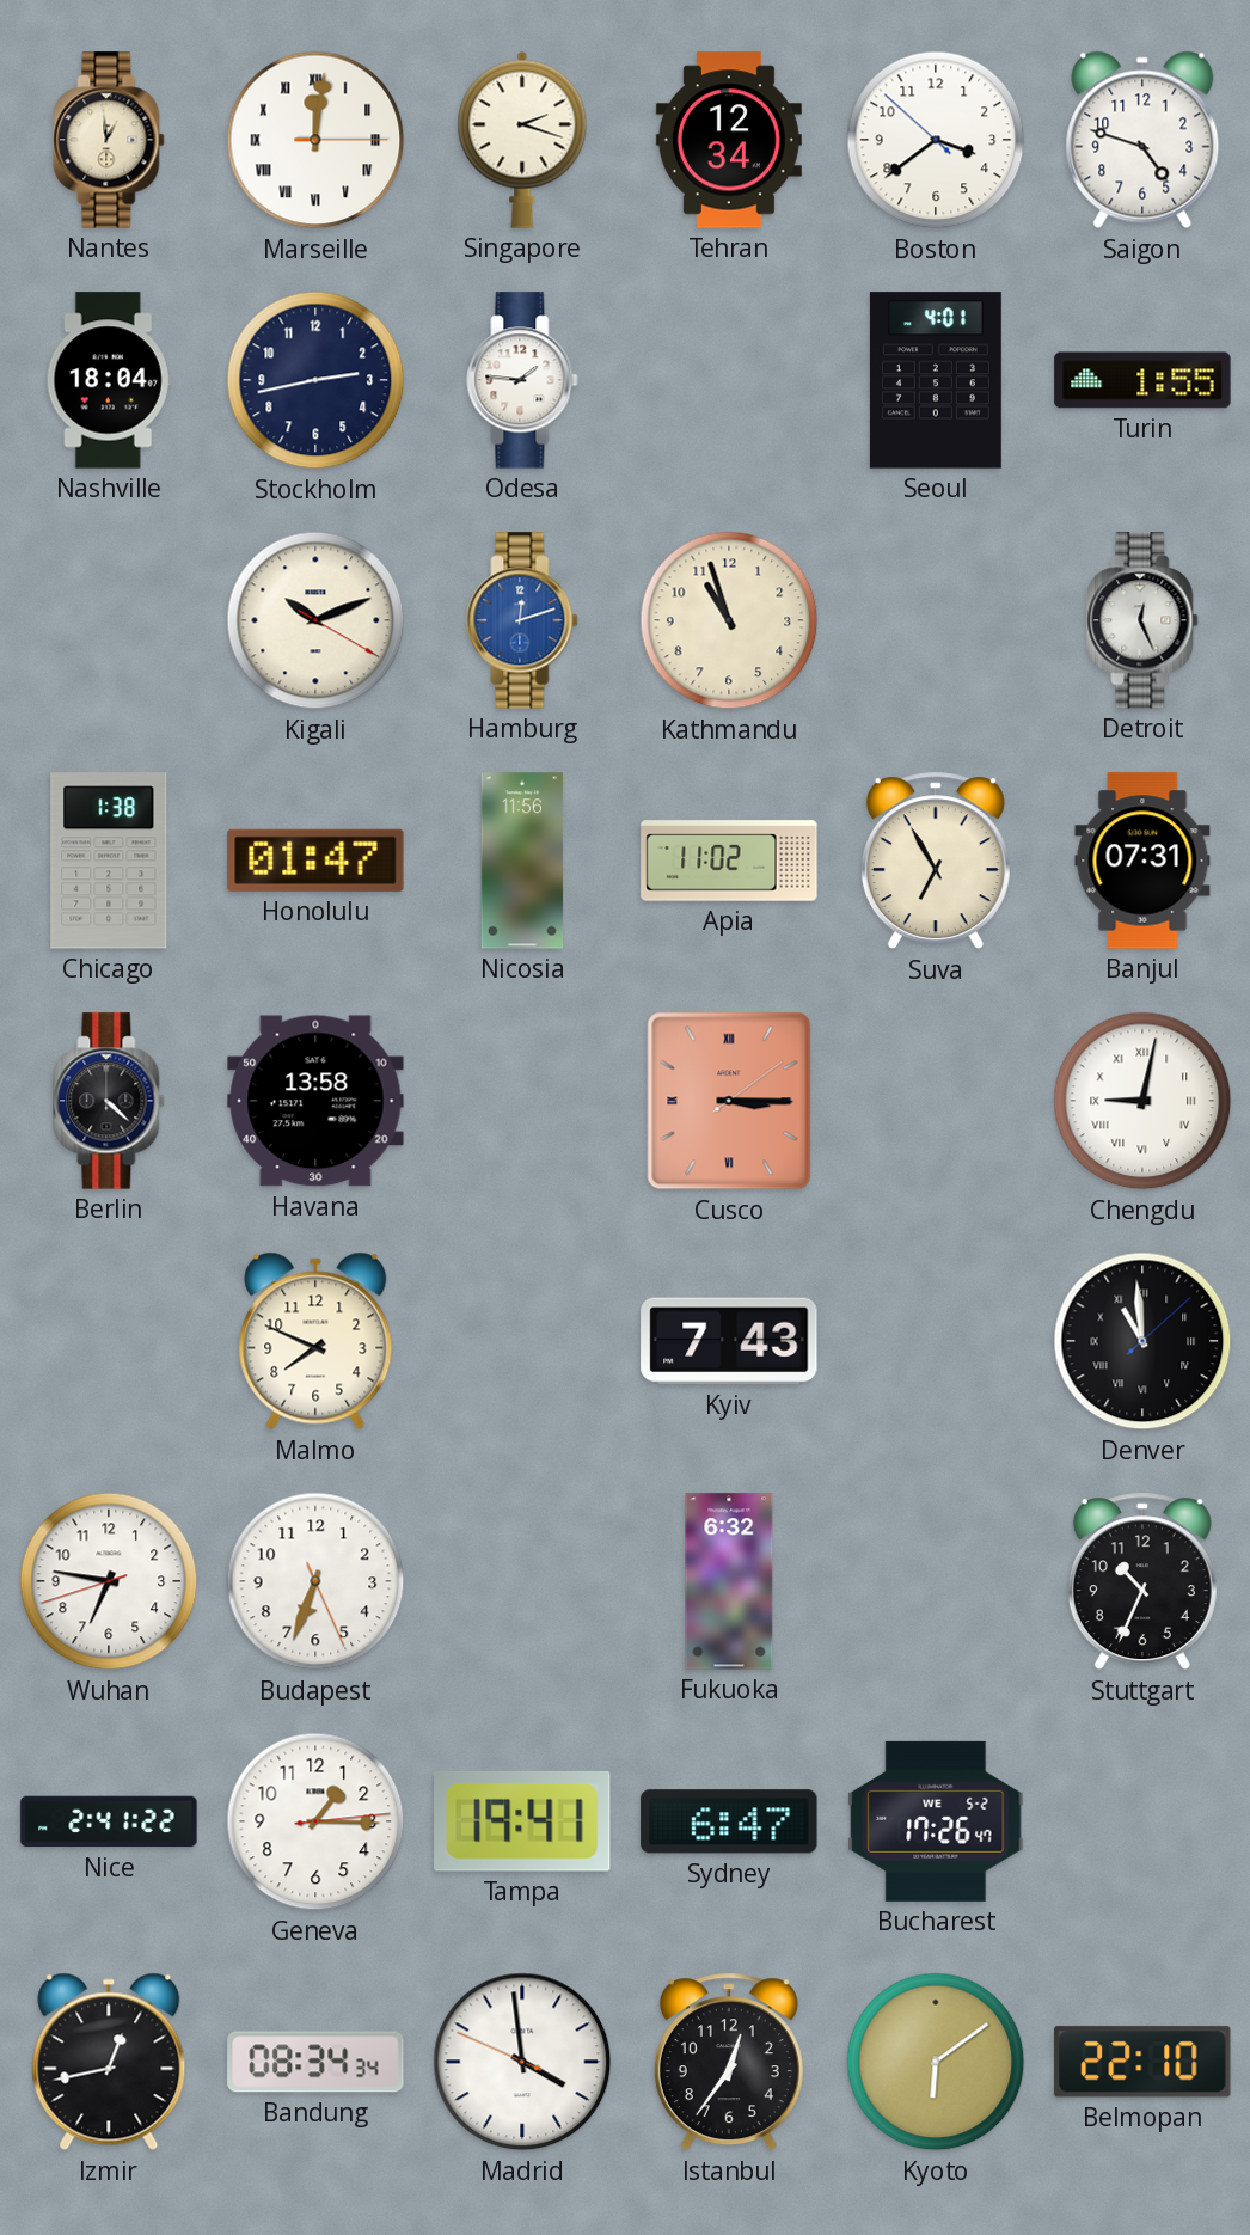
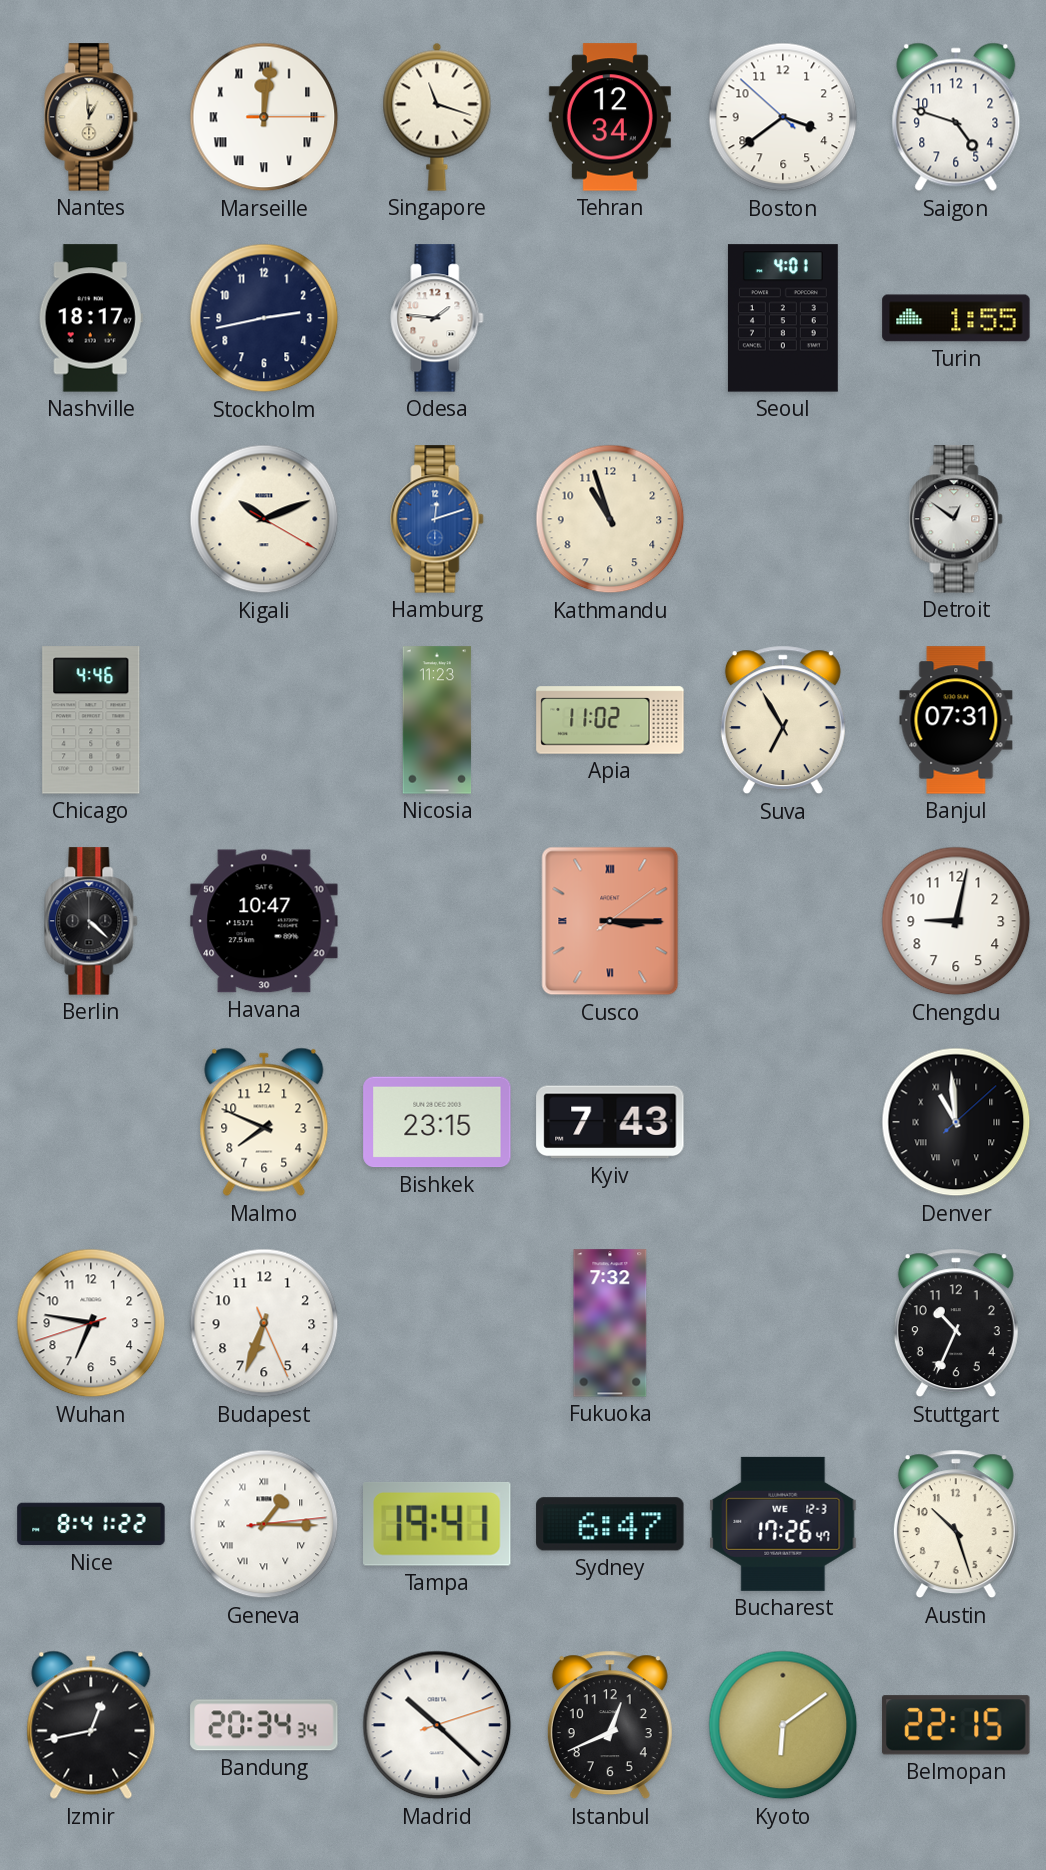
Singapore: 2:18 -> 11:18
Nashville: 18:04 -> 18:17
Detroit: 12:26 -> 12:51
Chicago: 1:38 -> 4:46
Honolulu: 01:47 -> none
Nicosia: 11:56 -> 11:23
Havana: 13:58 -> 10:47
Chengdu numerals: Roman -> Arabic
Bishkek: none -> 23:15
Fukuoka: 6:32 -> 7:32
Nice: 2:41 -> 8:41
Geneva numerals: Arabic -> Roman
Bucharest date: WE 5-2 -> WE 12-3
Austin: none -> 10:27
Bandung: 08:34 -> 20:34
Madrid: 3:58 -> 10:22
Istanbul: 12:36 -> 12:41
Belmopan: 22:10 -> 22:15
